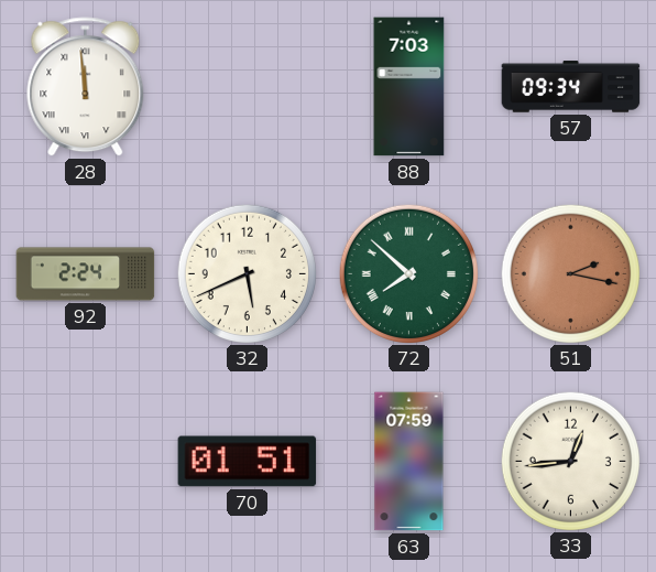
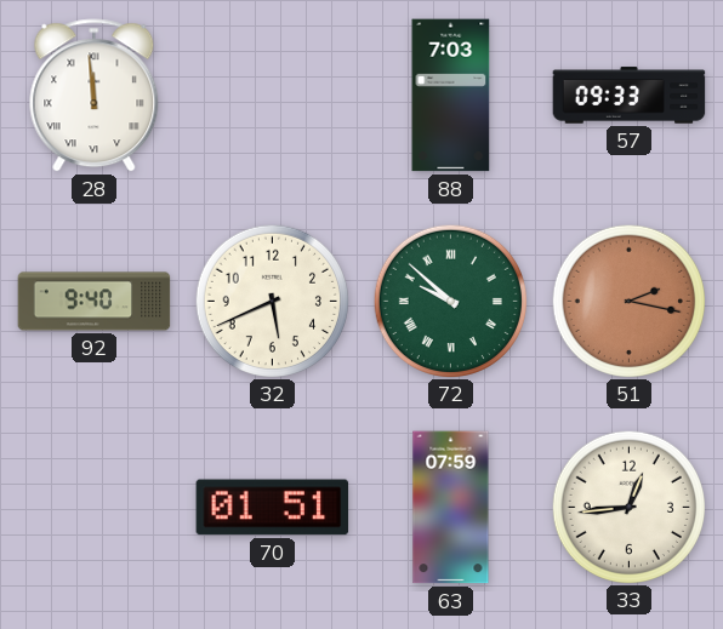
57: 09:34 -> 09:33
92: 2:24 -> 9:40
72: 7:52 -> 9:52
